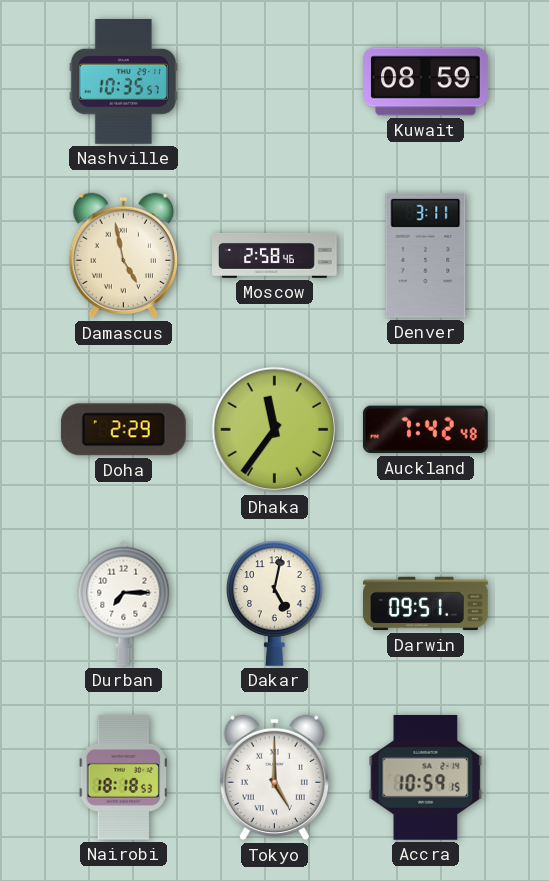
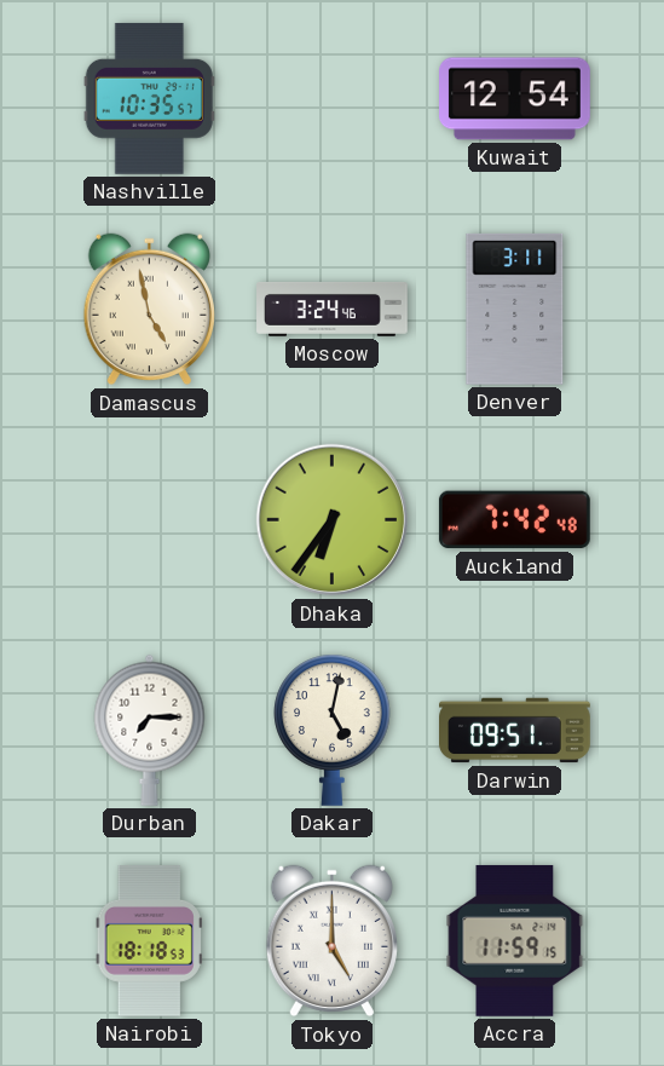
Kuwait: 08:59 -> 12:54
Moscow: 2:58 -> 3:24
Doha: 2:29 -> none
Dhaka: 11:36 -> 6:36
Accra: 10:59 -> 11:59
